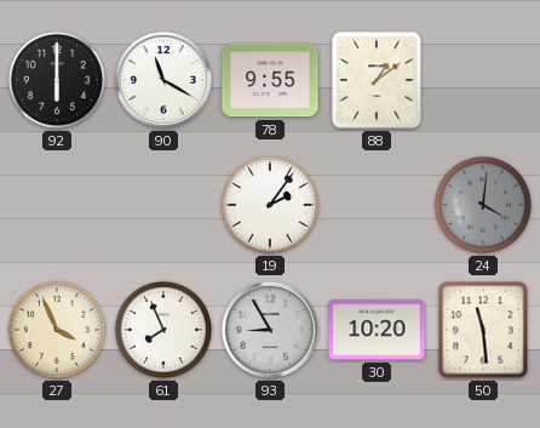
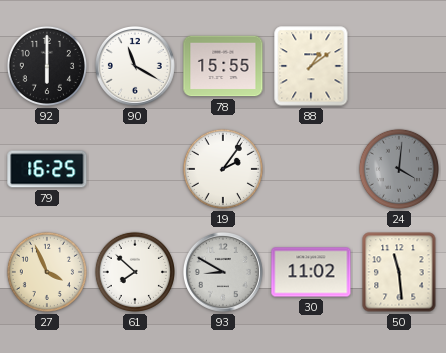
78: 9:55 -> 15:55
79: none -> 16:25
61: 7:56 -> 7:52
93: 8:55 -> 8:50
30: 10:20 -> 11:02
